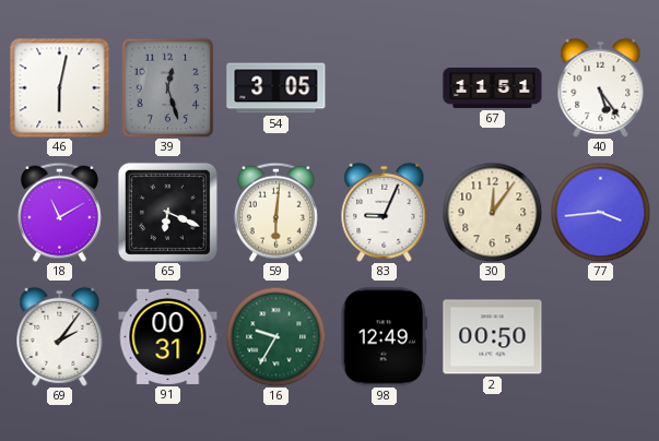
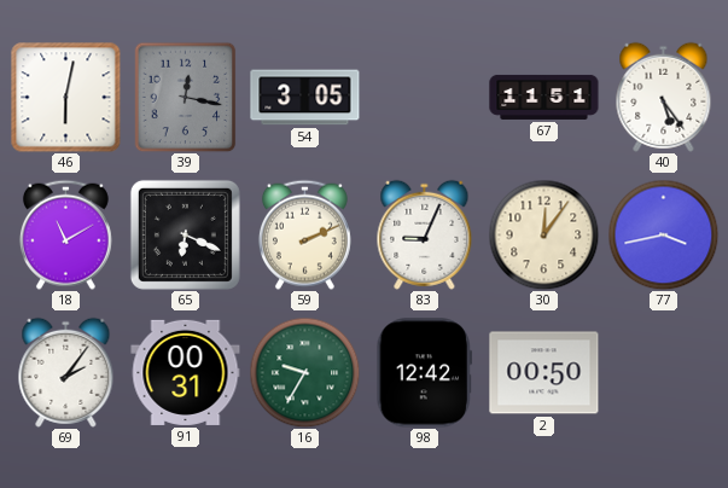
39: 12:27 -> 12:17
59: 6:01 -> 2:11
77: 3:44 -> 3:43
98: 12:49 -> 12:42
